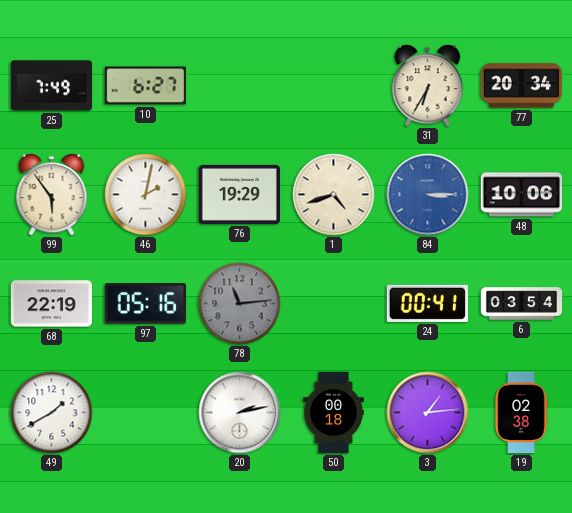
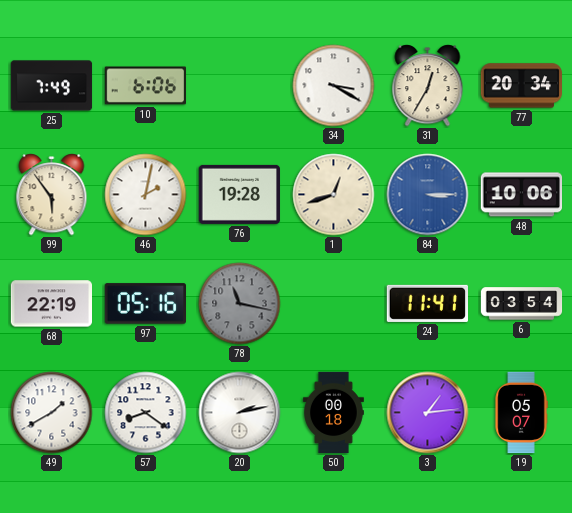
10: 6:27 -> 6:06
34: none -> 3:20
31: 6:35 -> 12:35
76: 19:29 -> 19:28
1: 4:42 -> 12:42
78: 11:14 -> 11:17
24: 00:41 -> 11:41
57: none -> 8:21
19: 02:38 -> 05:07
